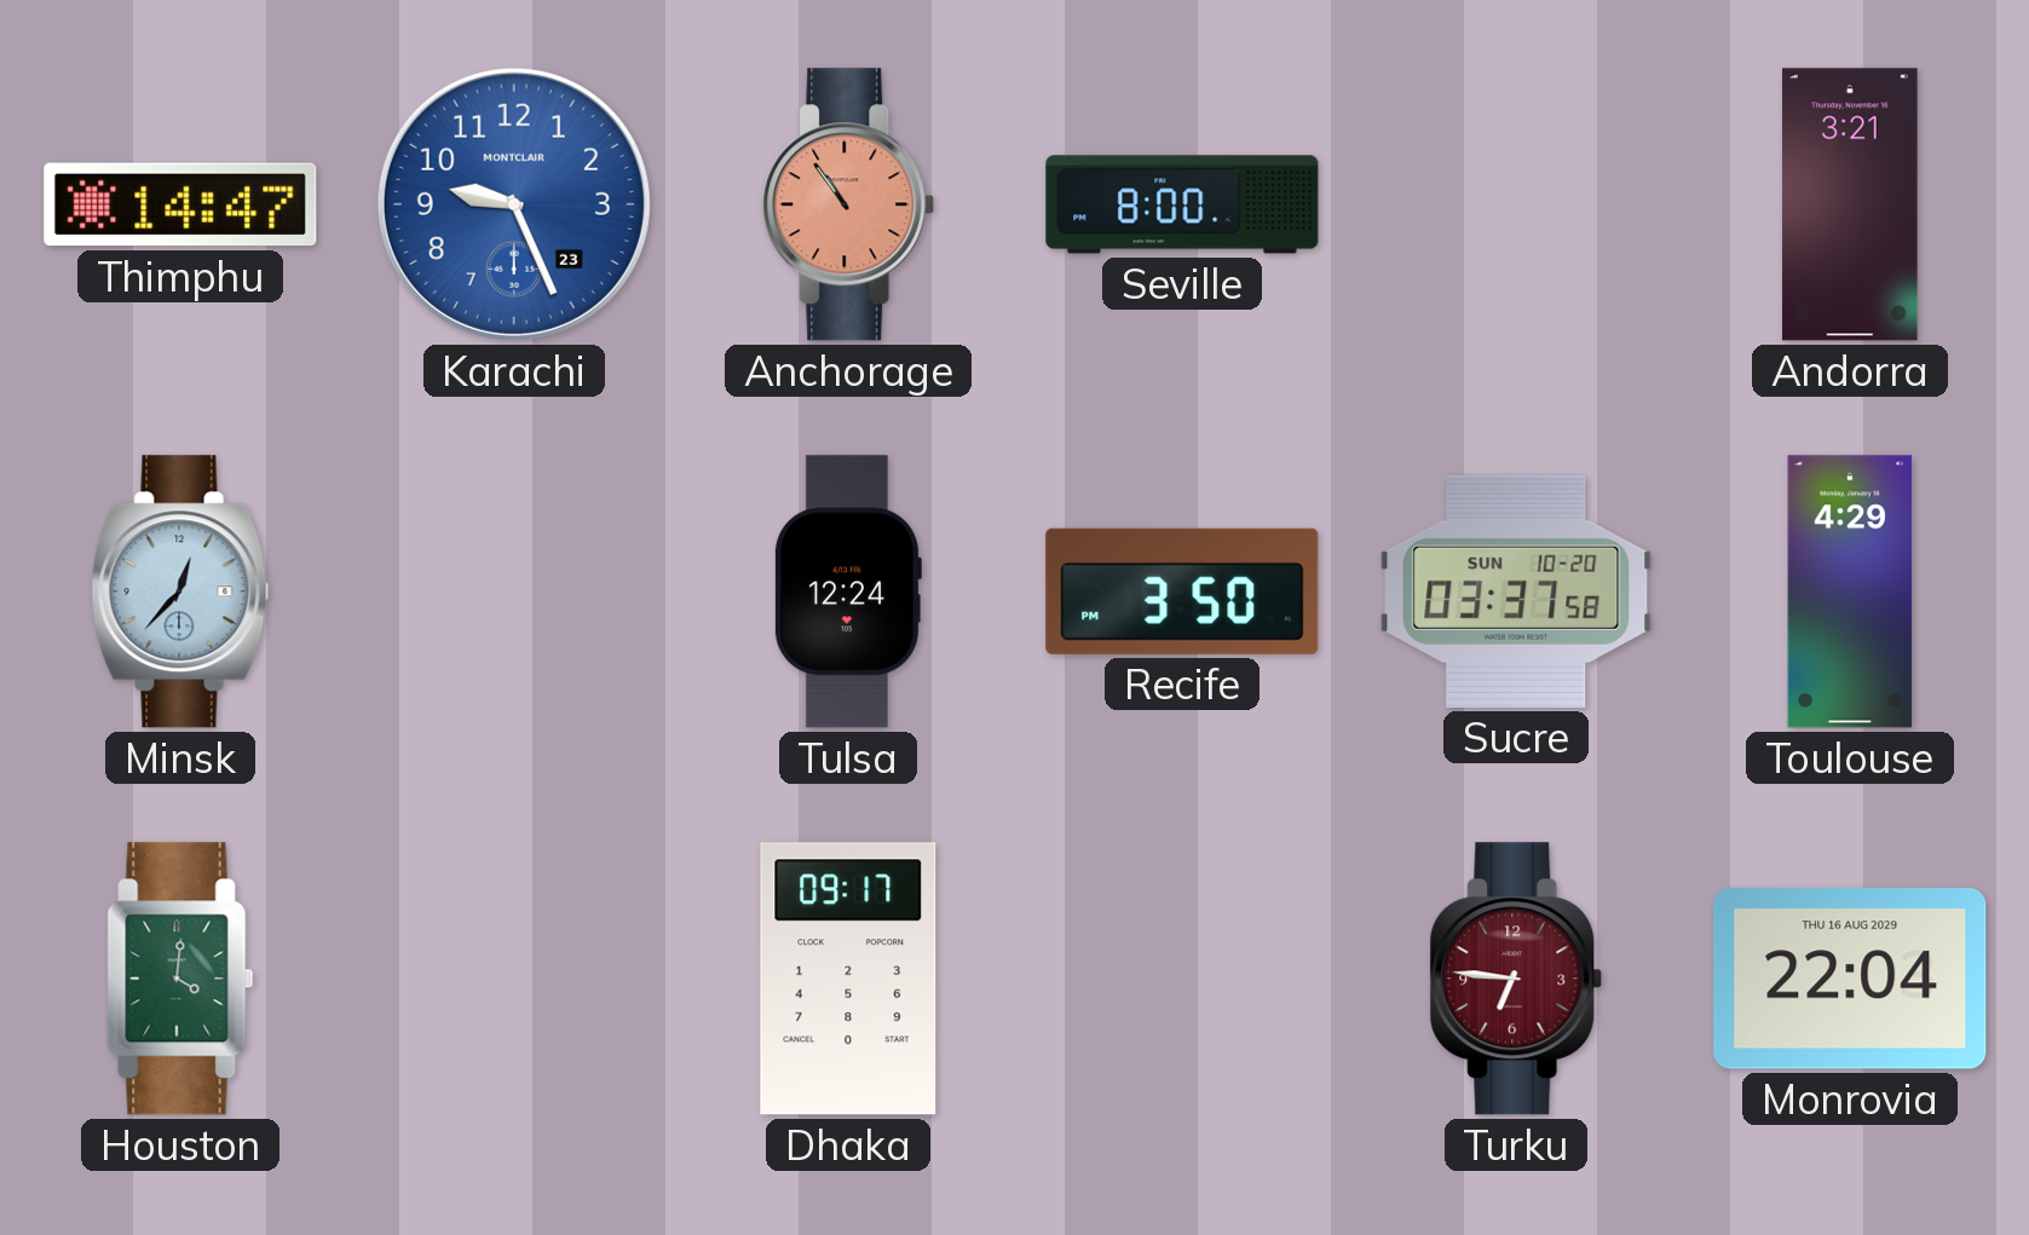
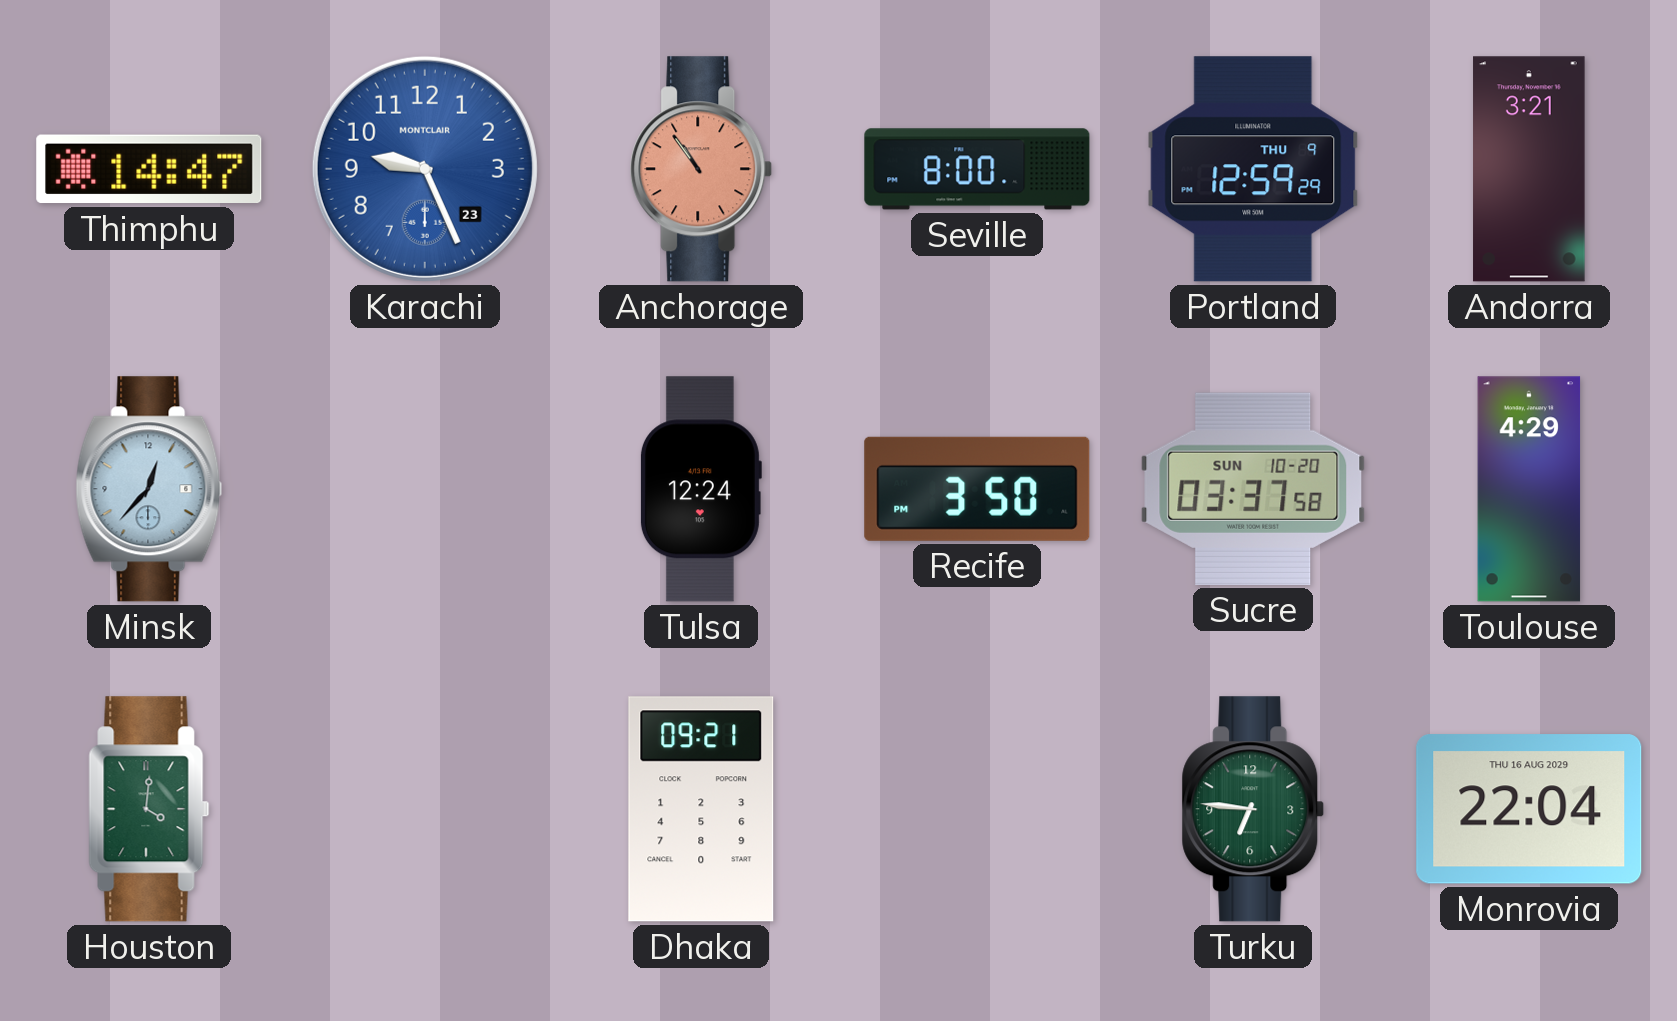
Portland: none -> 12:59
Dhaka: 09:17 -> 09:21
Turku dial: burgundy -> green
